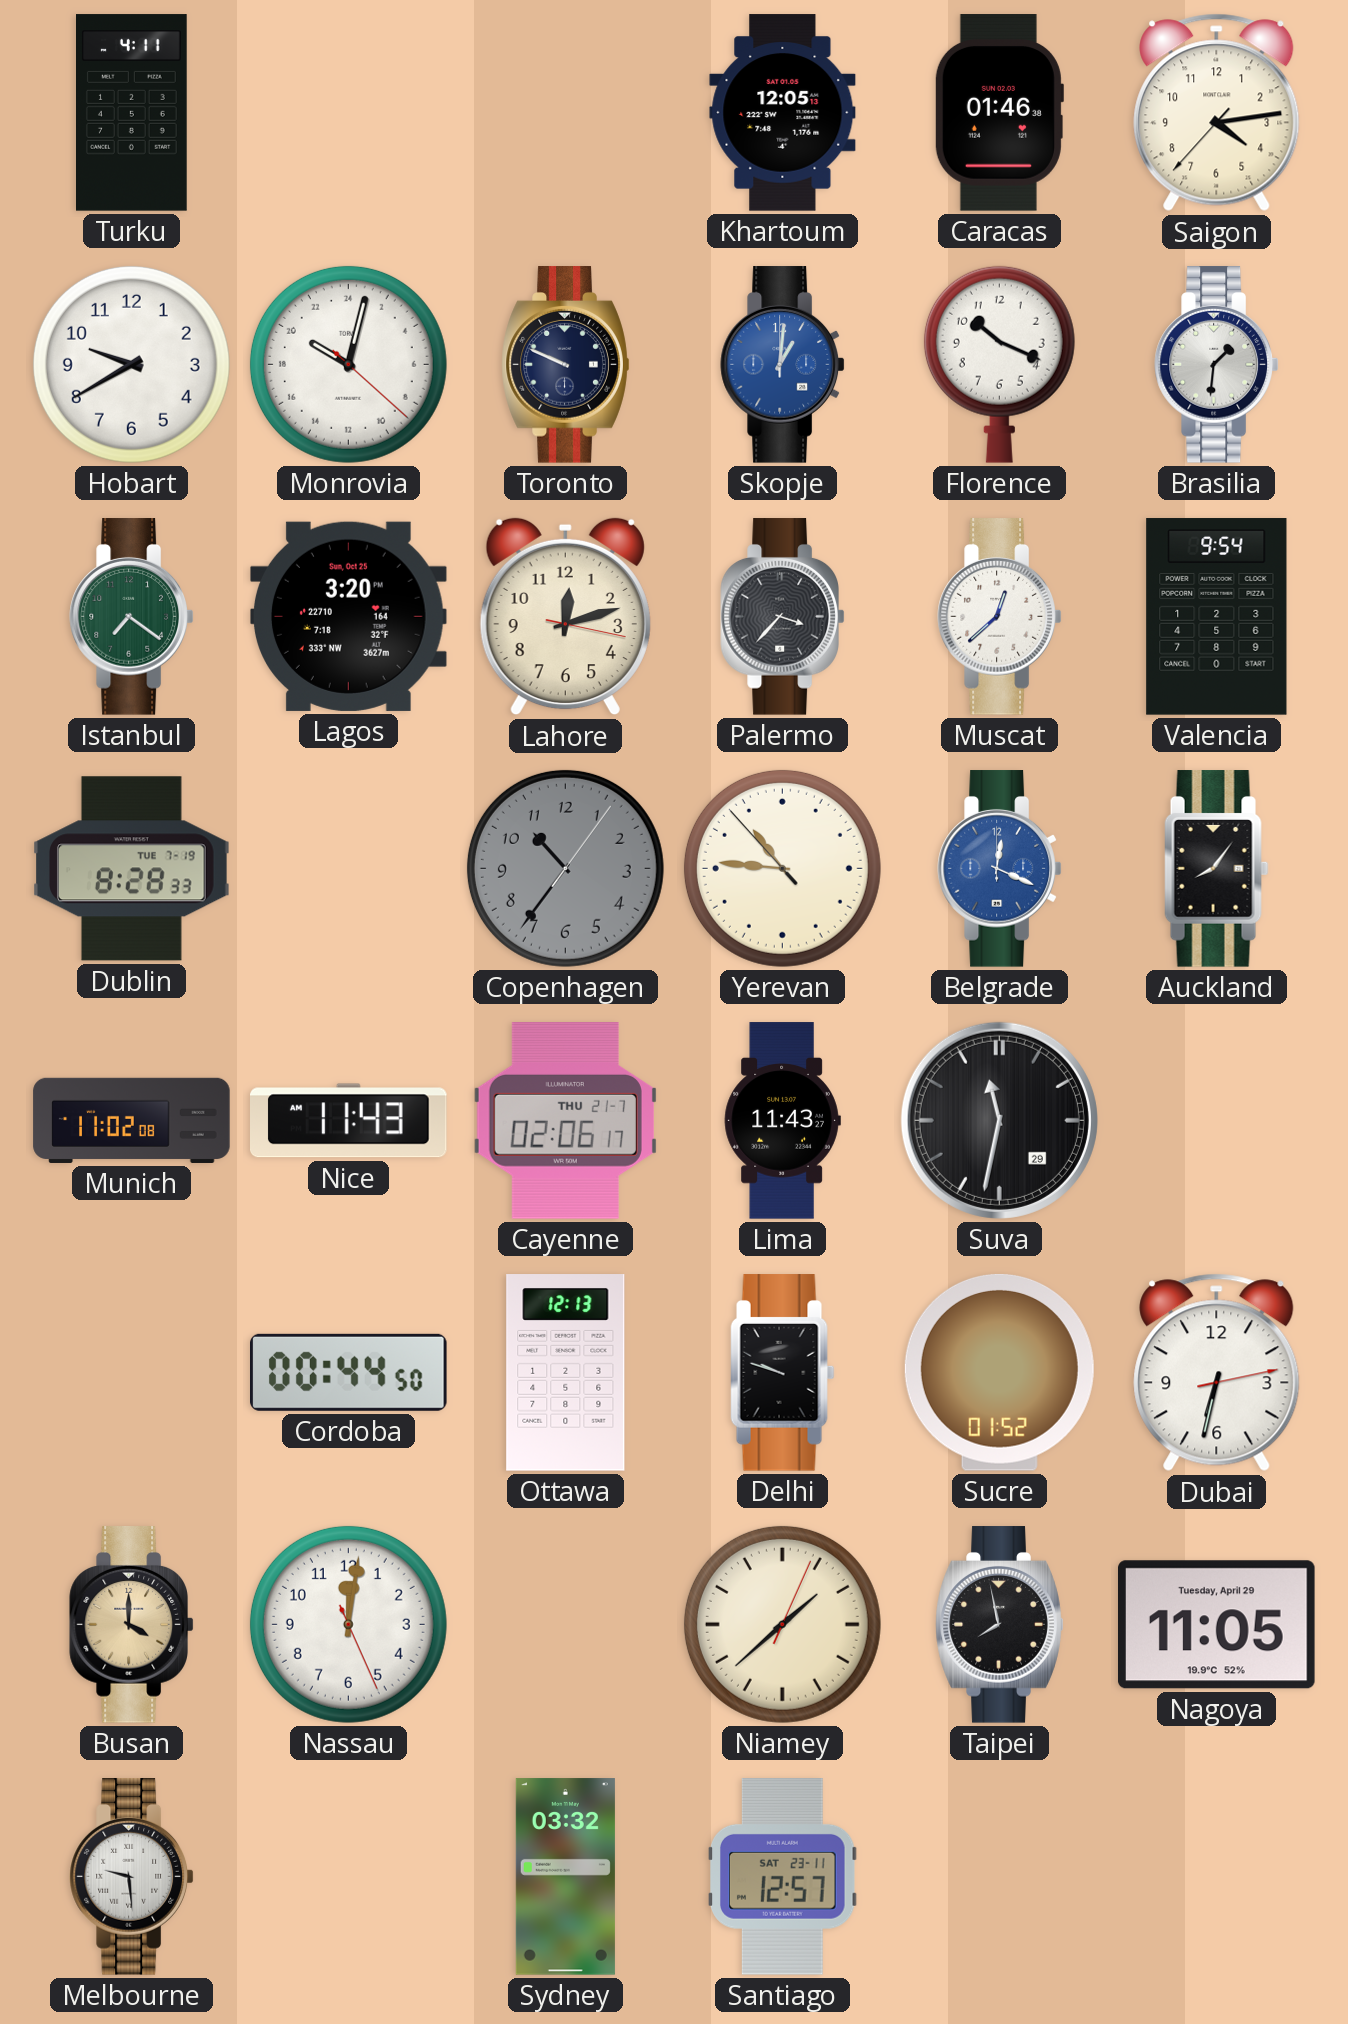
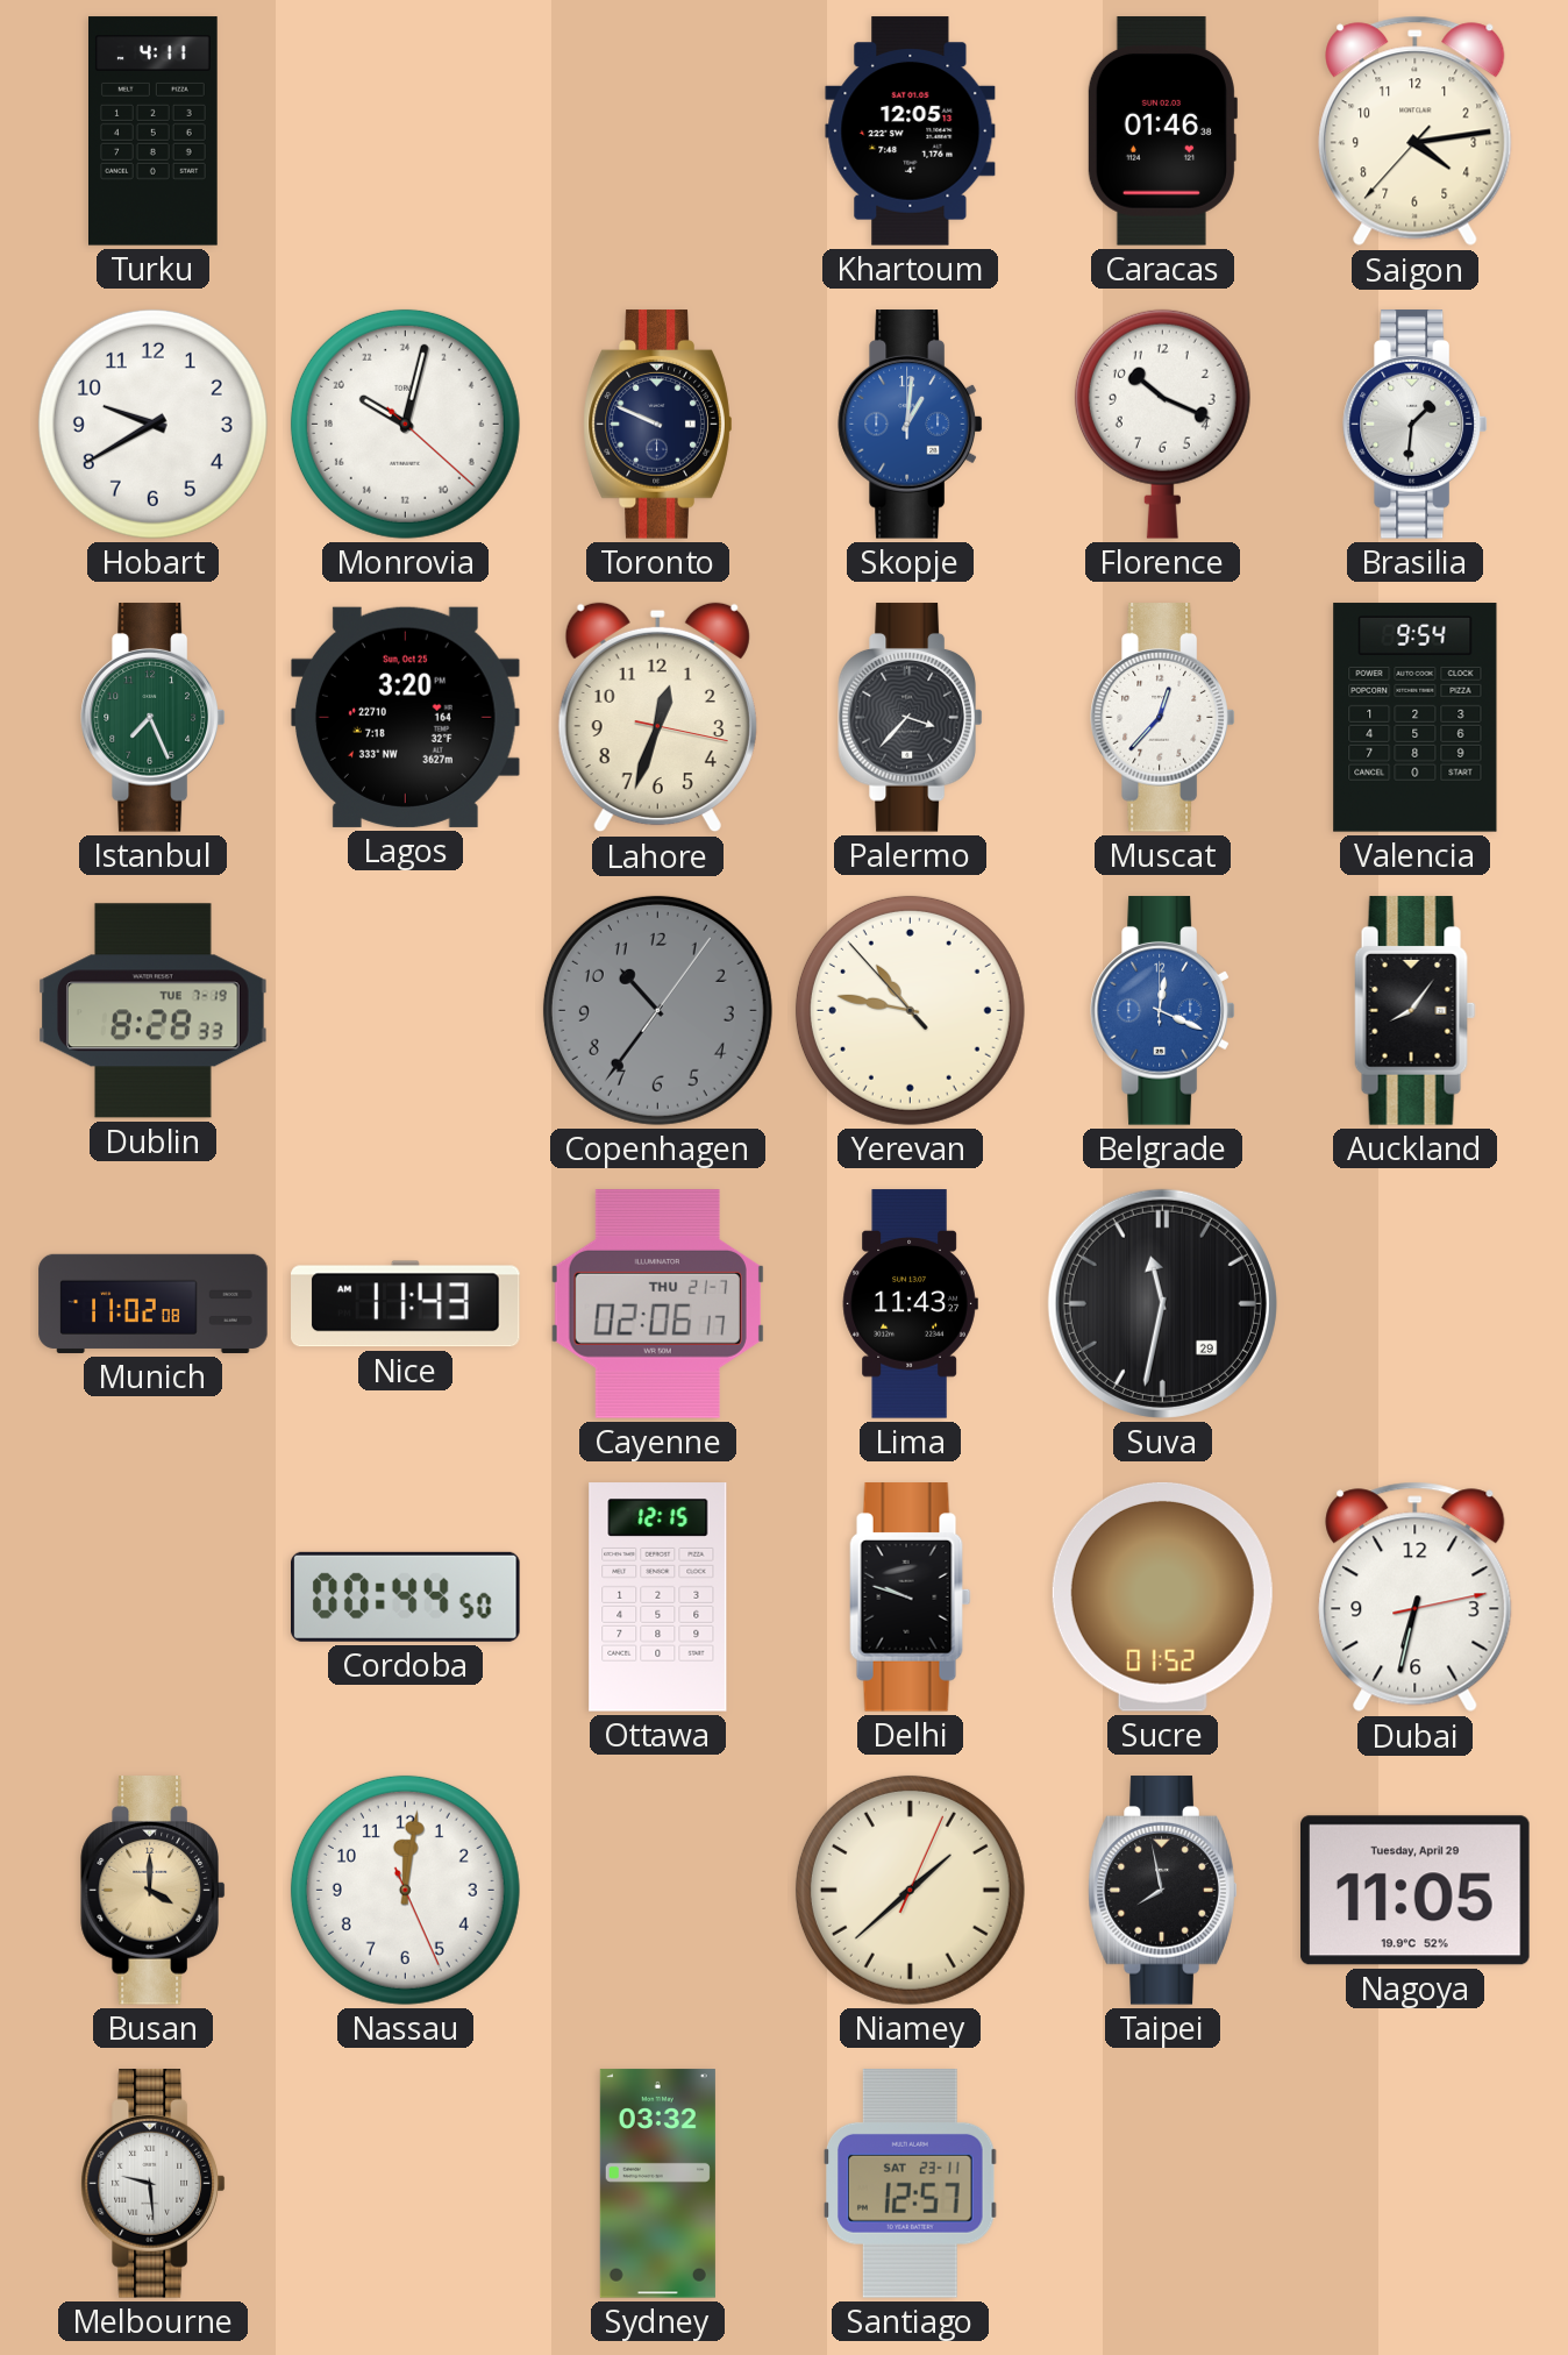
Istanbul: 7:21 -> 7:26
Lahore: 12:12 -> 12:33
Muscat: 12:38 -> 12:37
Yerevan: 10:45 -> 10:46
Ottawa: 12:13 -> 12:15
